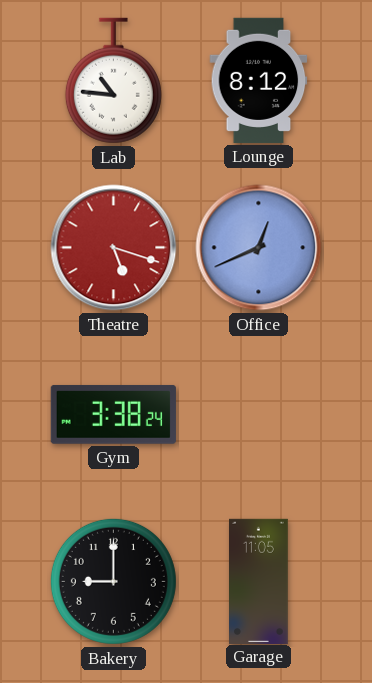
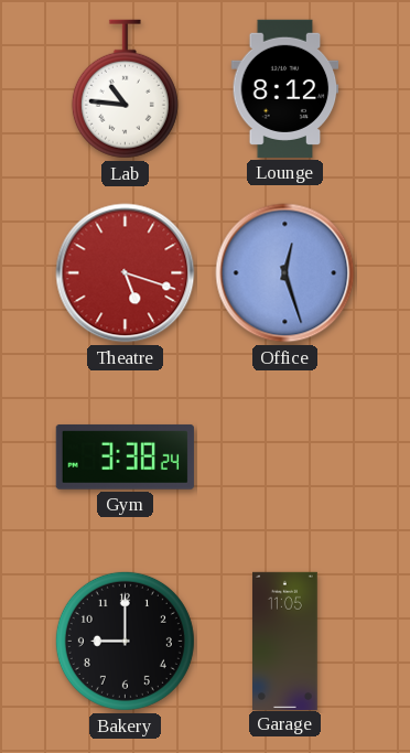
Office: 12:41 -> 12:27
